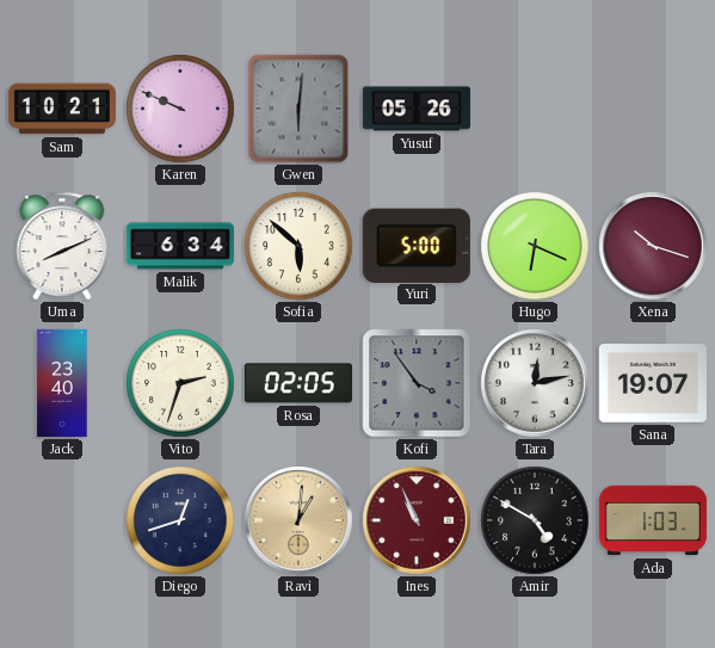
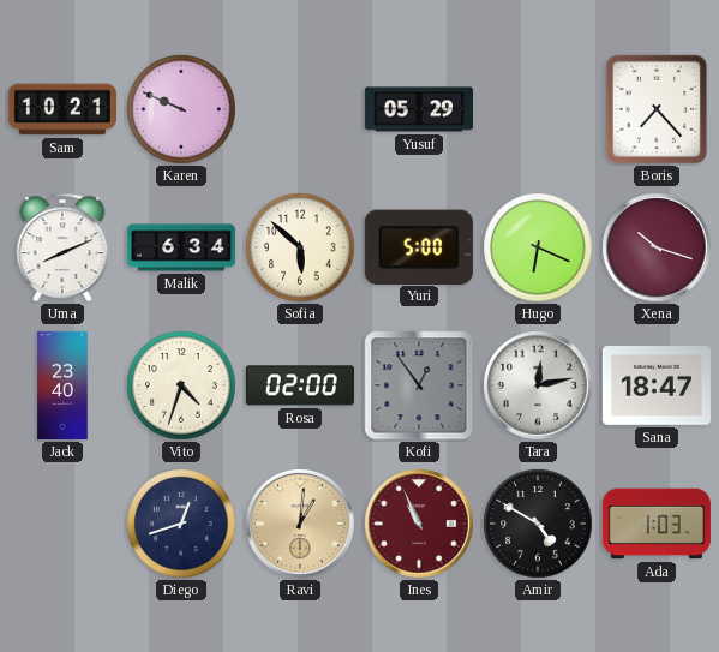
Gwen: 6:01 -> none
Yusuf: 05:26 -> 05:29
Boris: none -> 7:23
Vito: 2:33 -> 4:33
Rosa: 02:05 -> 02:00
Kofi: 3:54 -> 12:54
Sana: 19:07 -> 18:47
